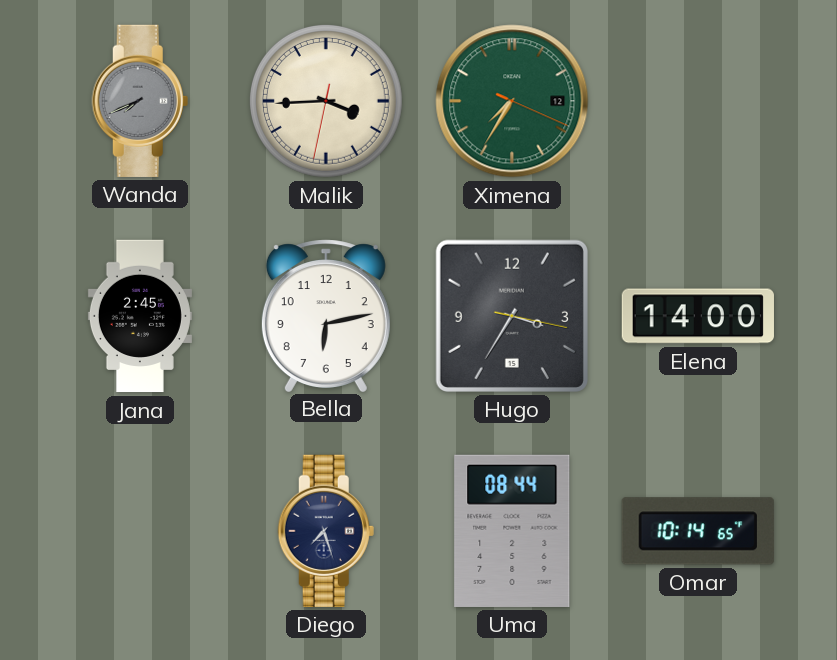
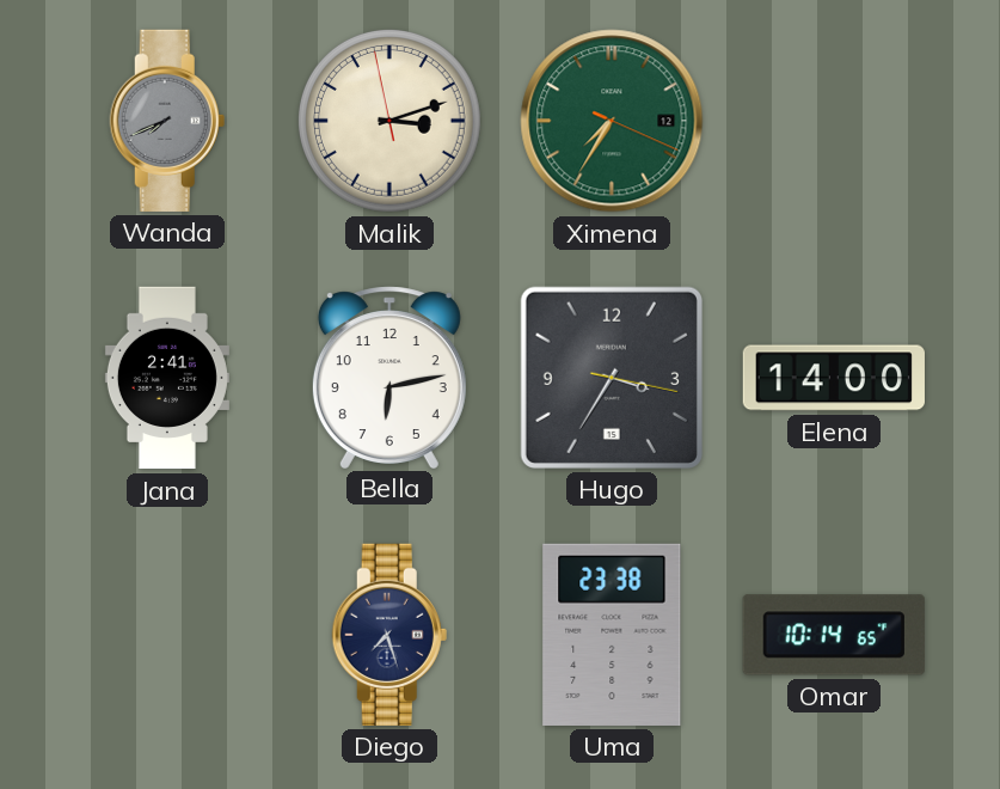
Malik: 3:44 -> 3:11
Jana: 2:45 -> 2:41
Uma: 08:44 -> 23:38
